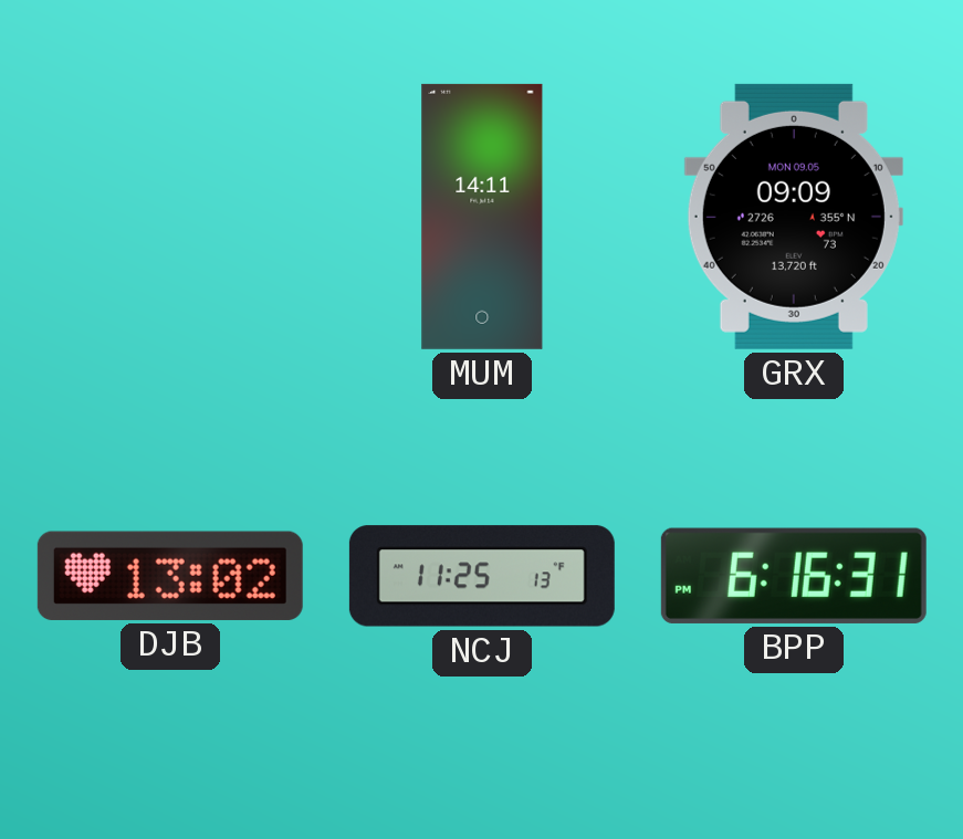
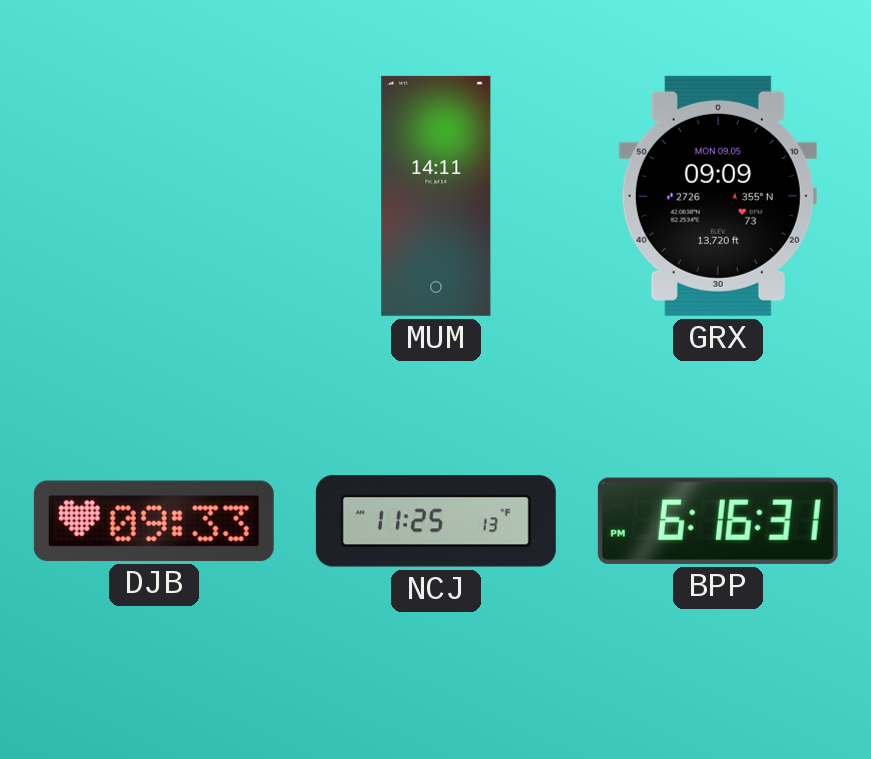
DJB: 13:02 -> 09:33
